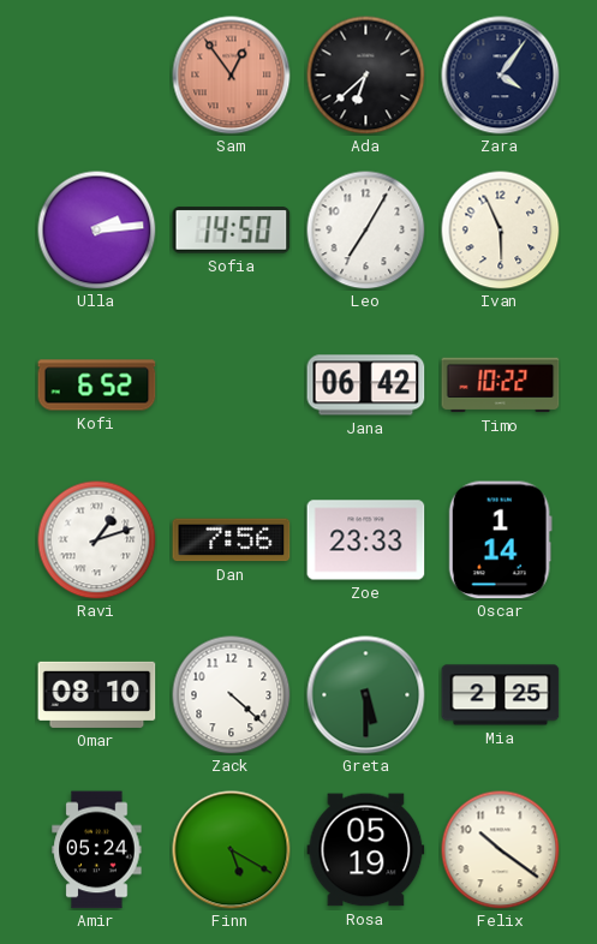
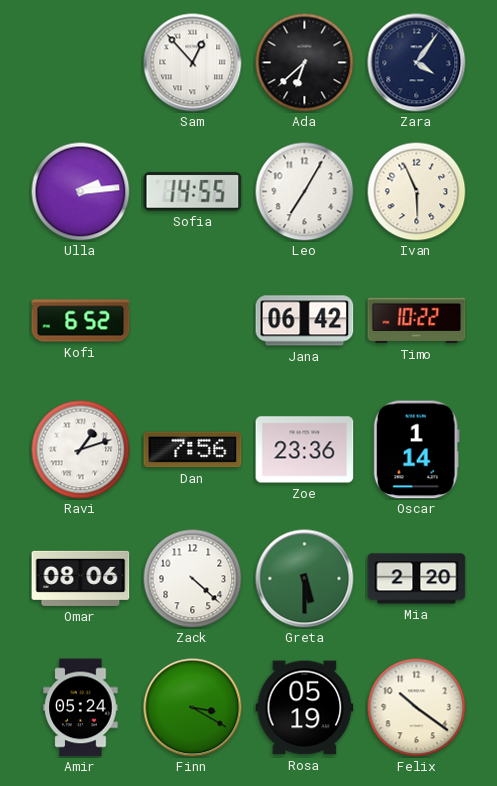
Sam: 12:54 -> 12:53
Sam dial: salmon -> white
Sofia: 14:50 -> 14:55
Zoe: 23:33 -> 23:36
Omar: 08:10 -> 08:06
Mia: 2:25 -> 2:20
Finn: 5:20 -> 3:20
